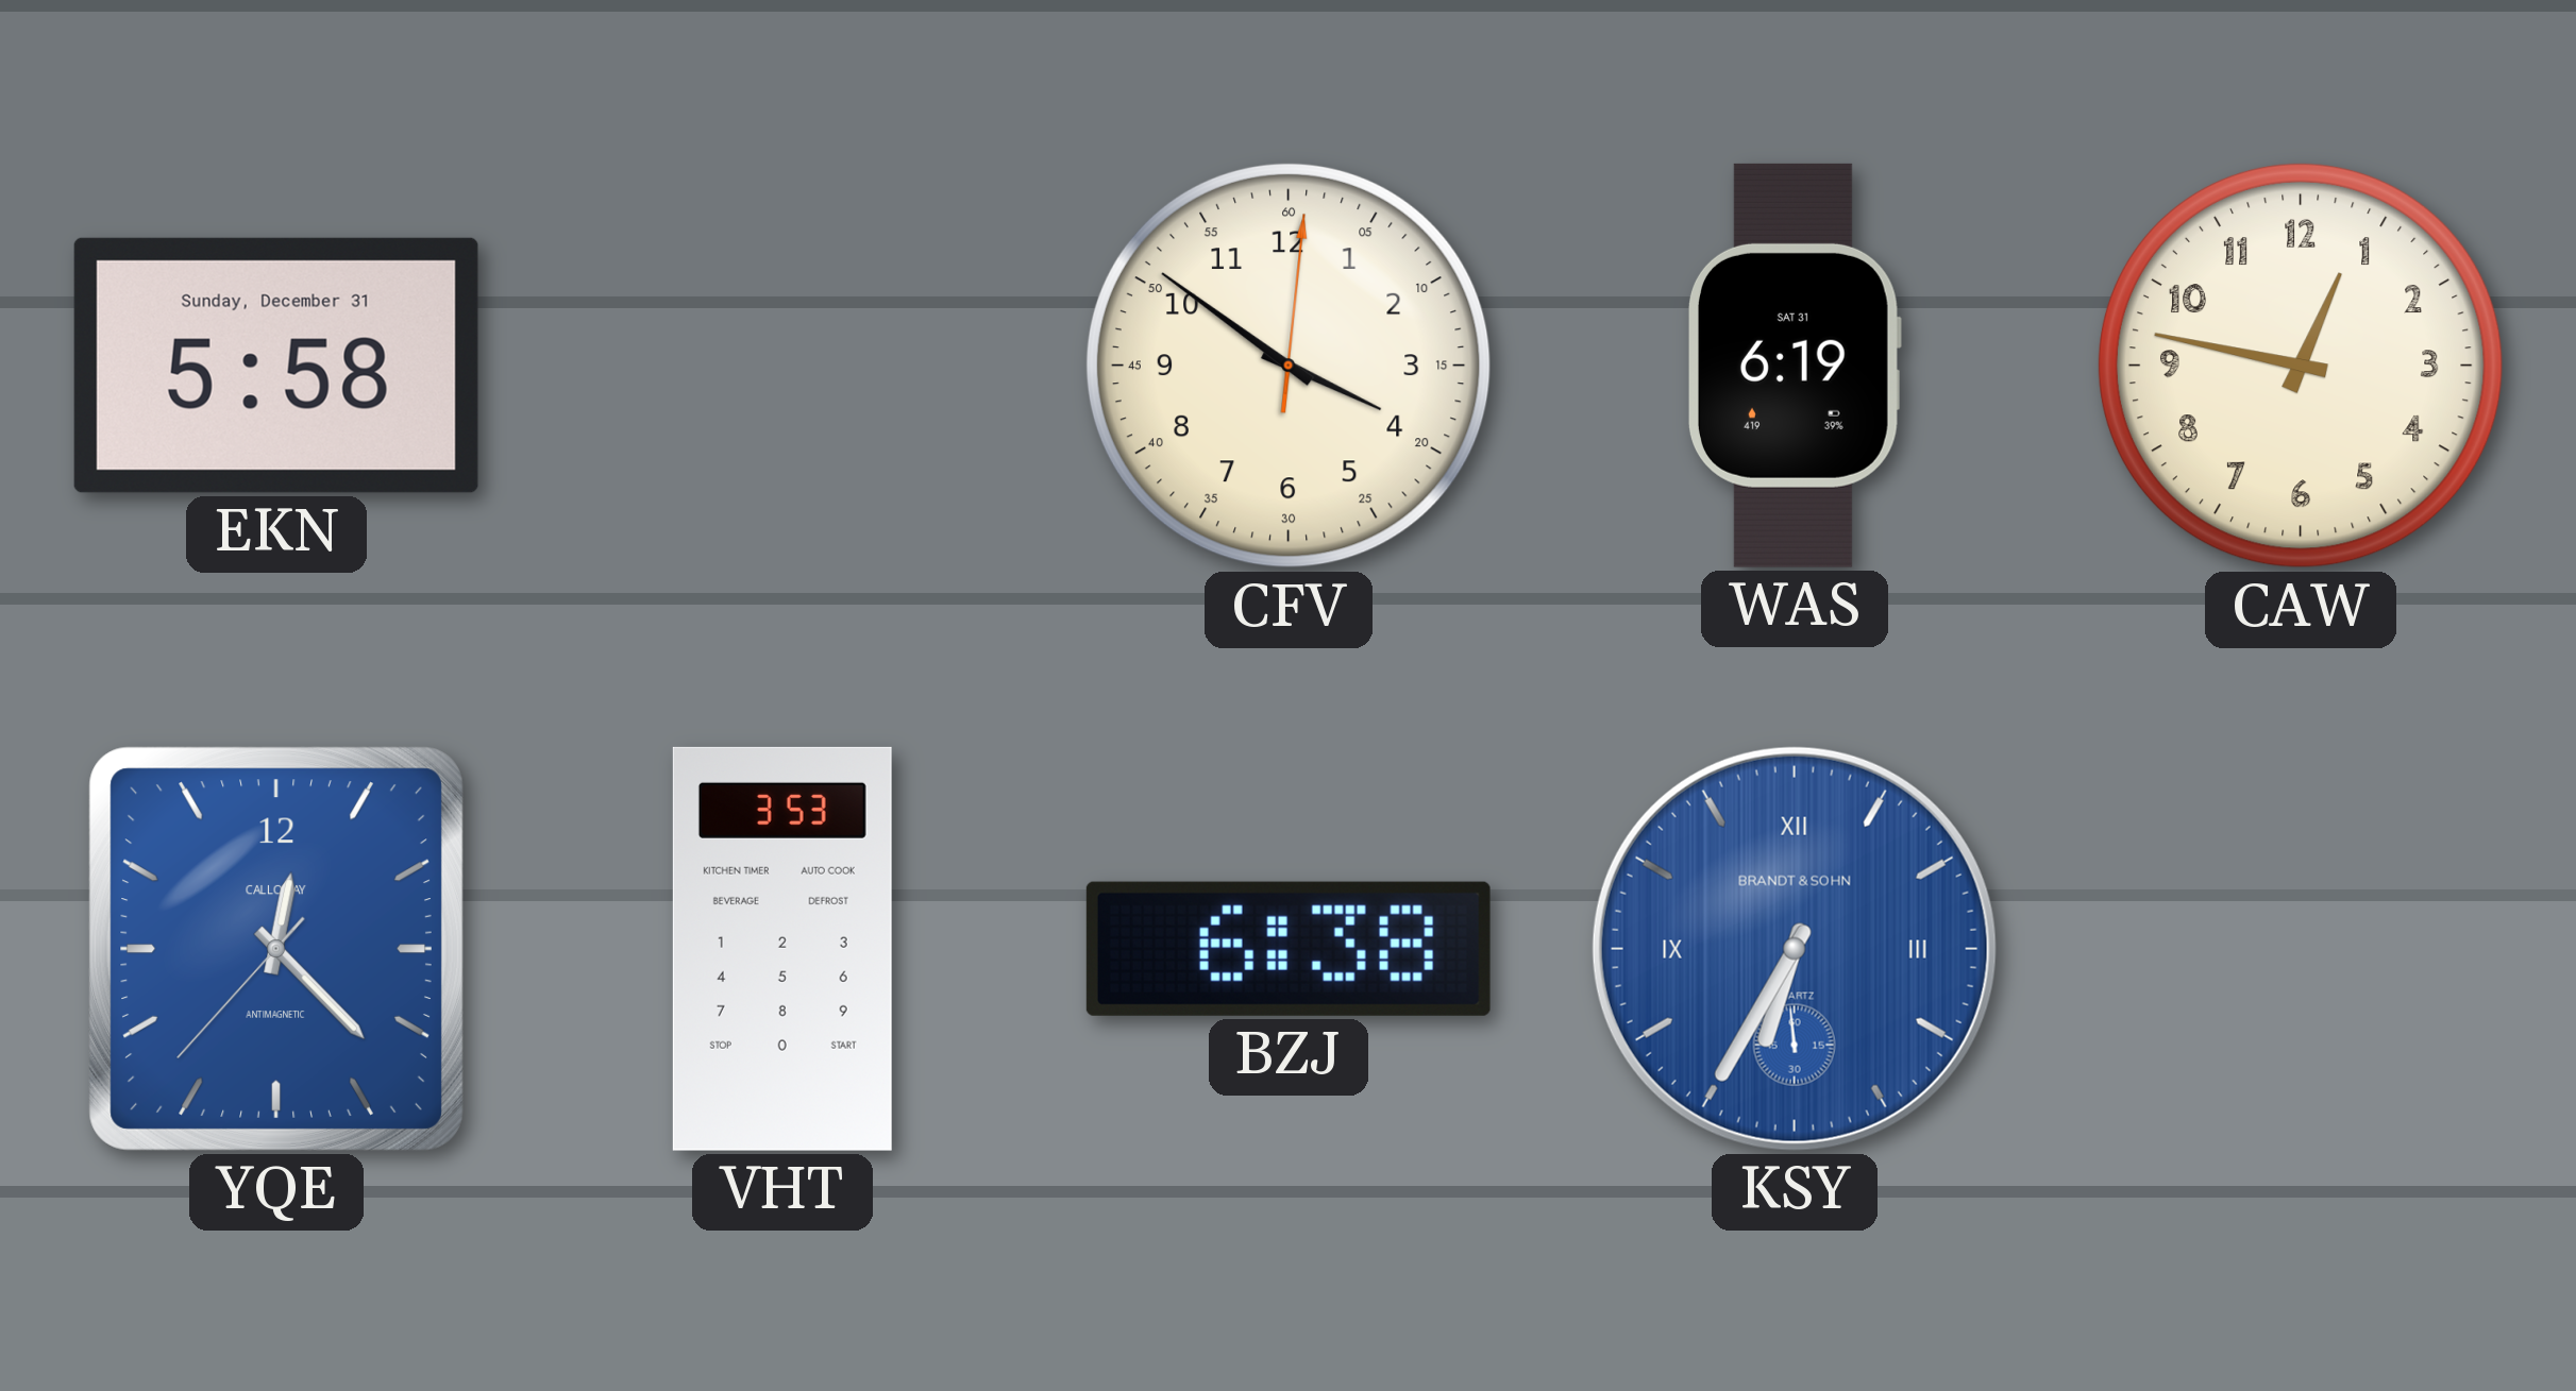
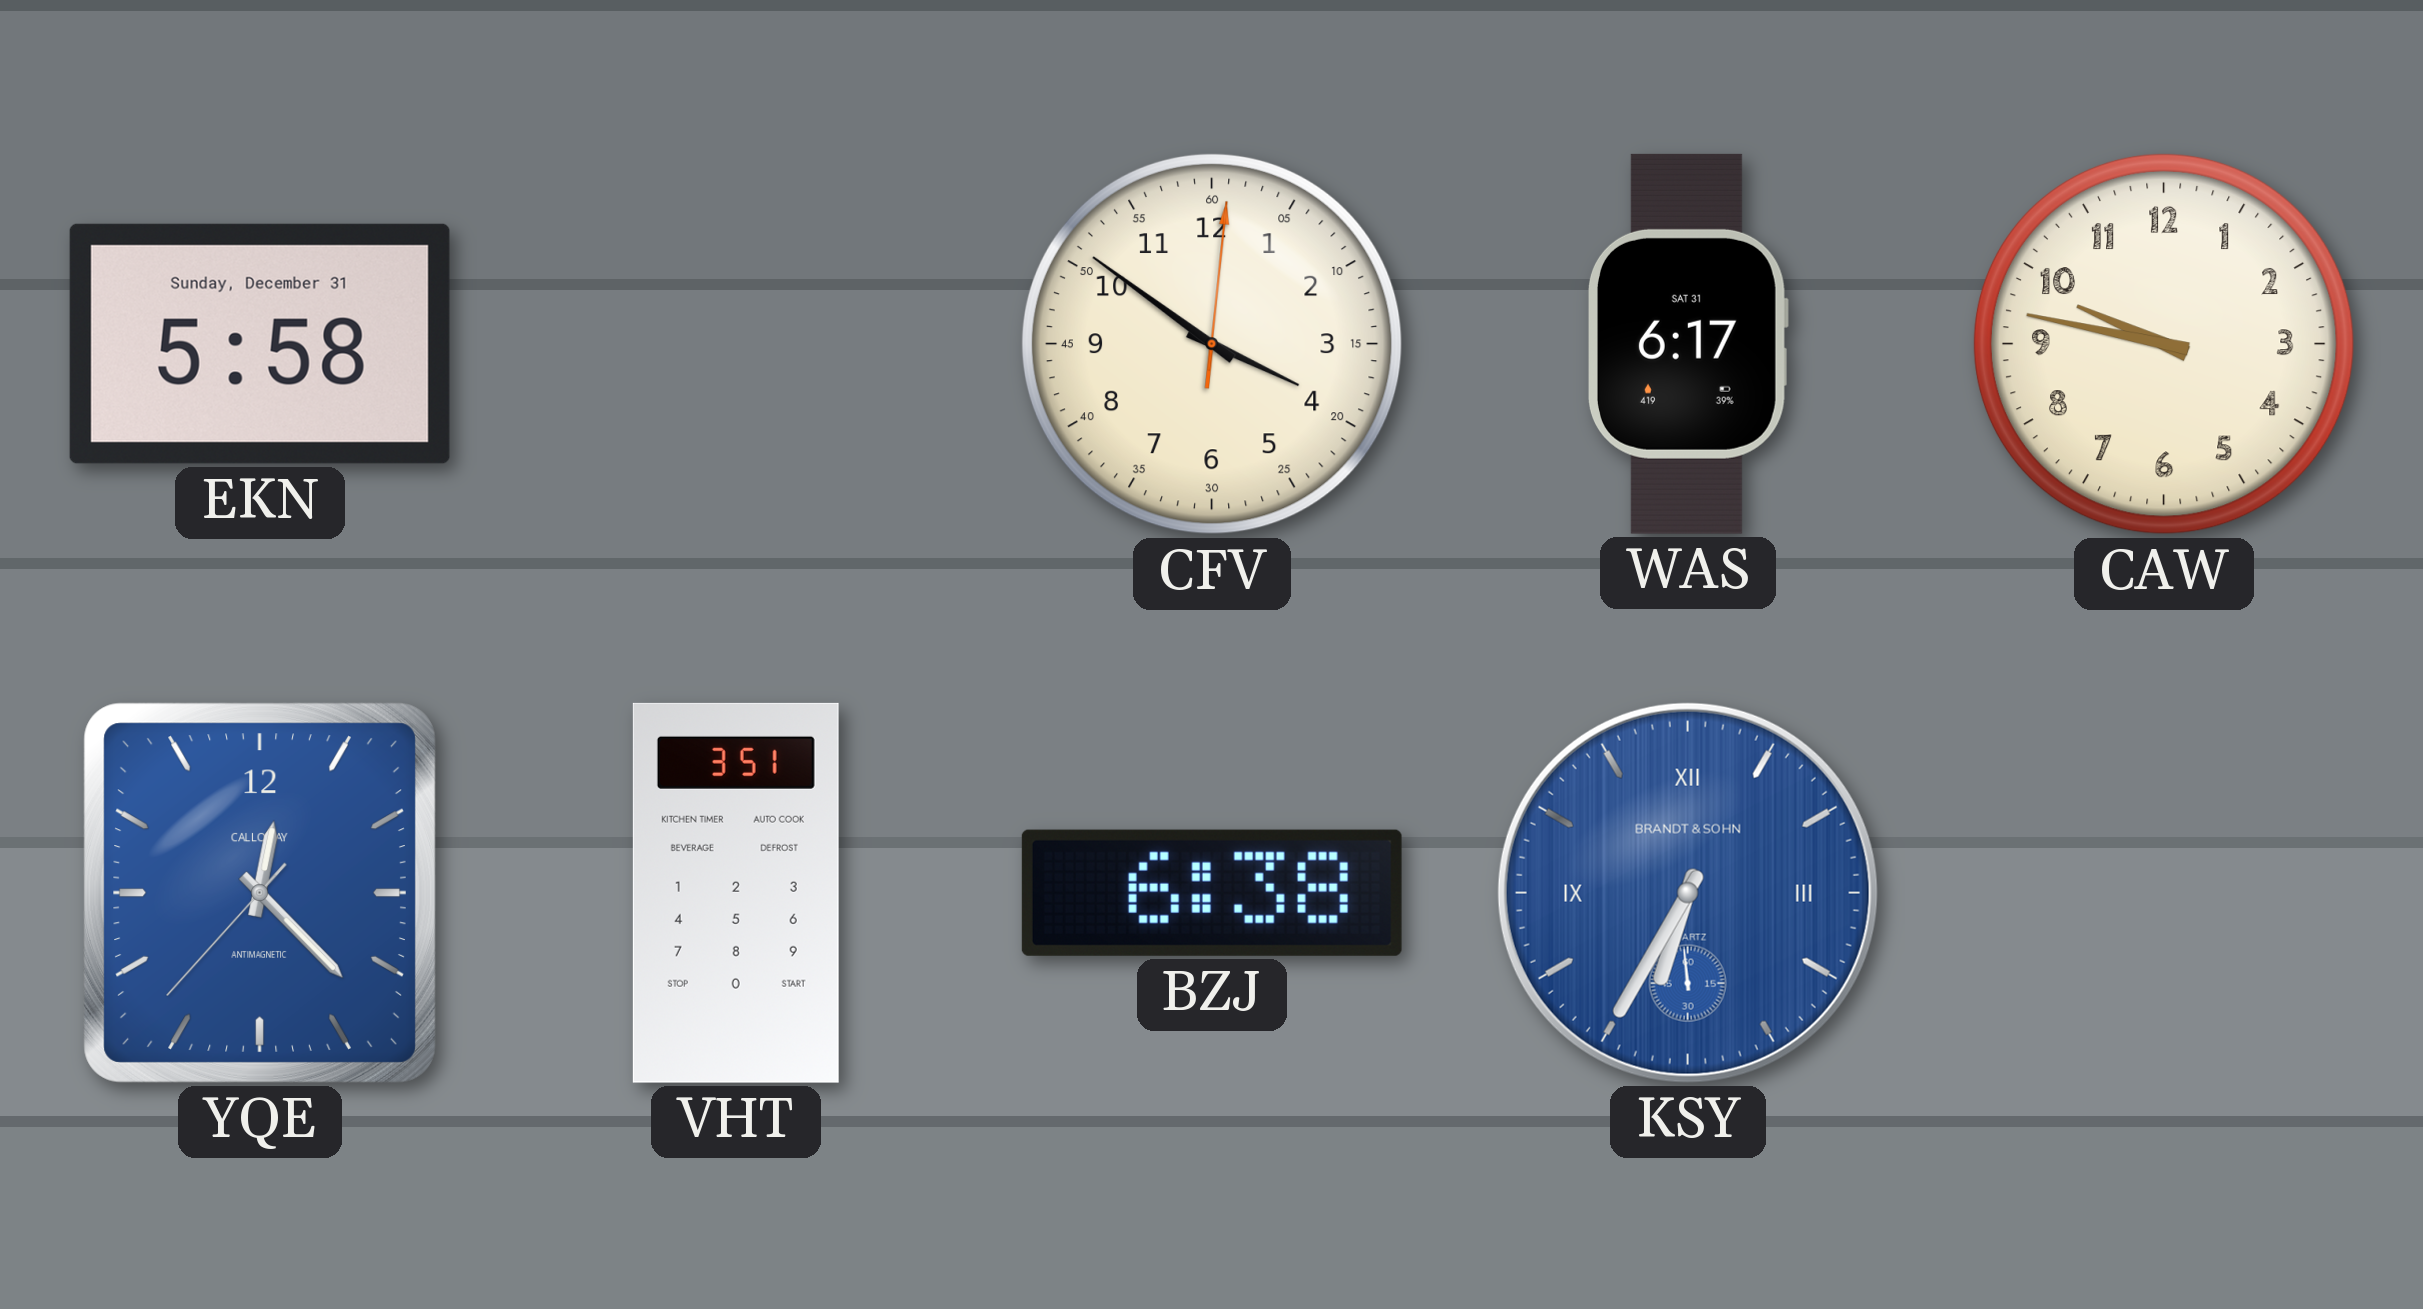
WAS: 6:19 -> 6:17
CAW: 12:47 -> 9:47
VHT: 3:53 -> 3:51
